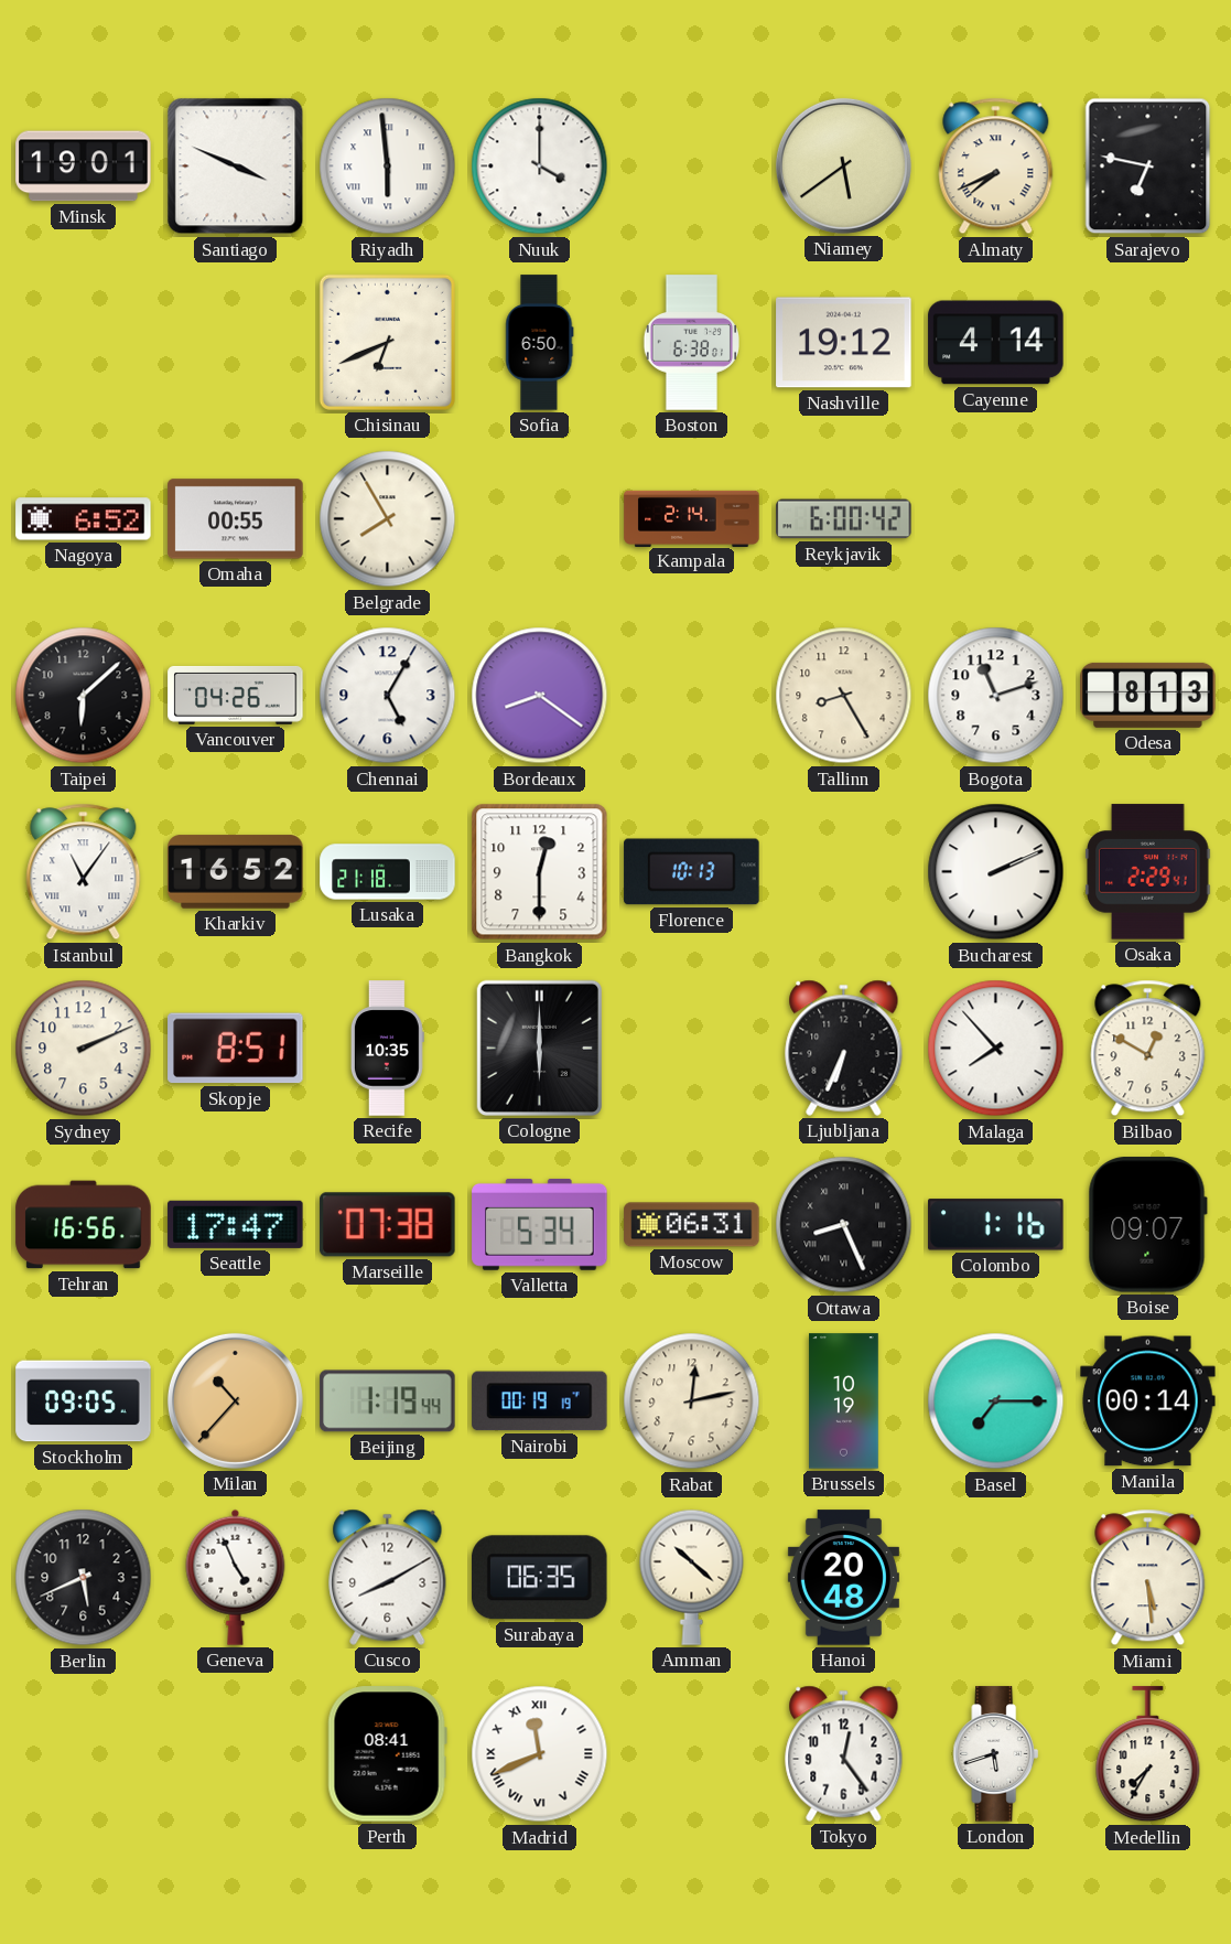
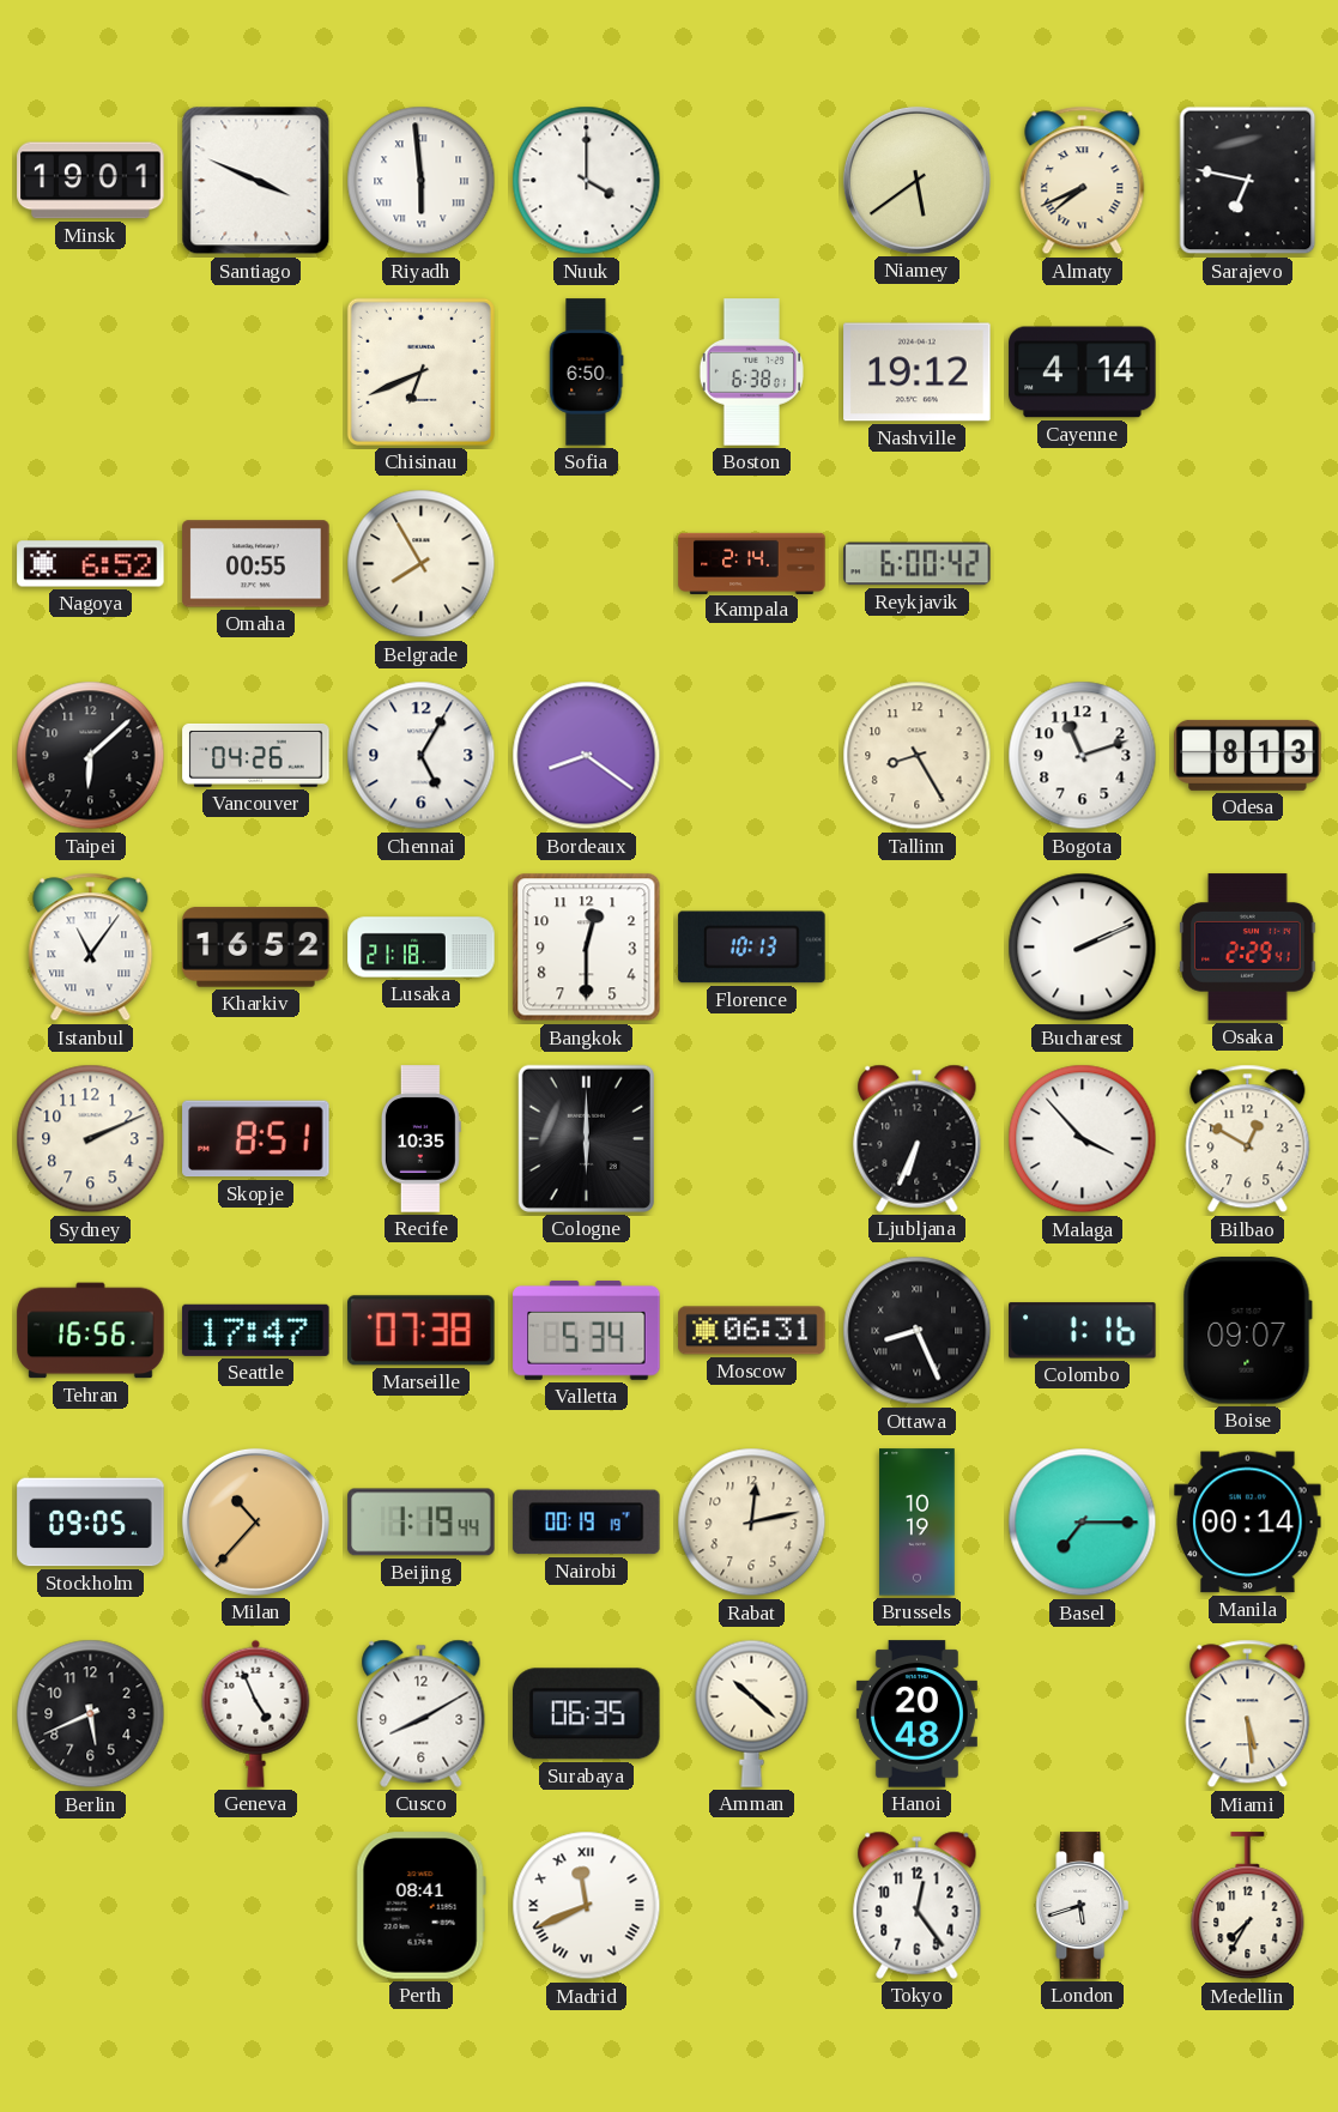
Malaga: 7:53 -> 3:53
